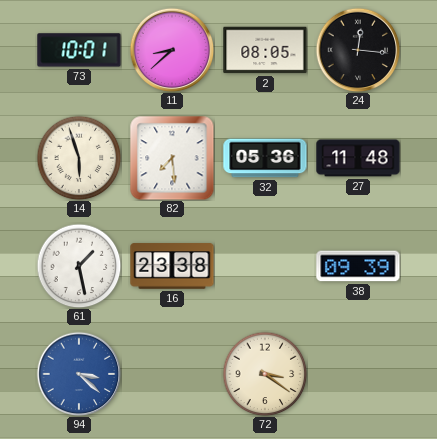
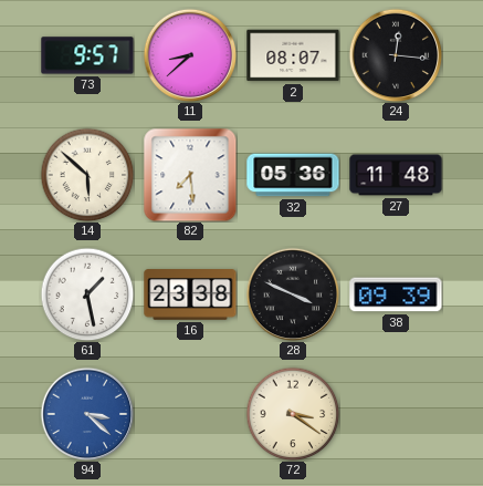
73: 10:01 -> 9:57
2: 08:05 -> 08:07
14: 5:57 -> 5:52
28: none -> 3:49
